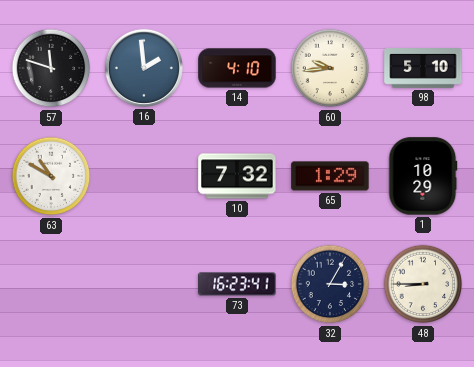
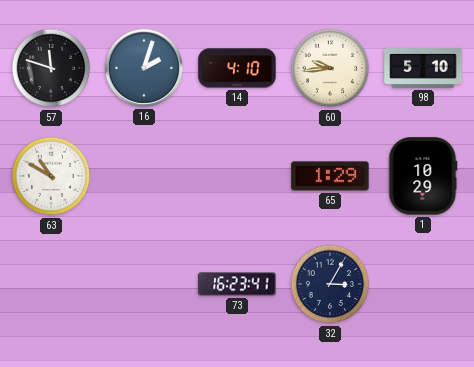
16: 1:59 -> 2:03
10: 7:32 -> none
48: 8:45 -> none
